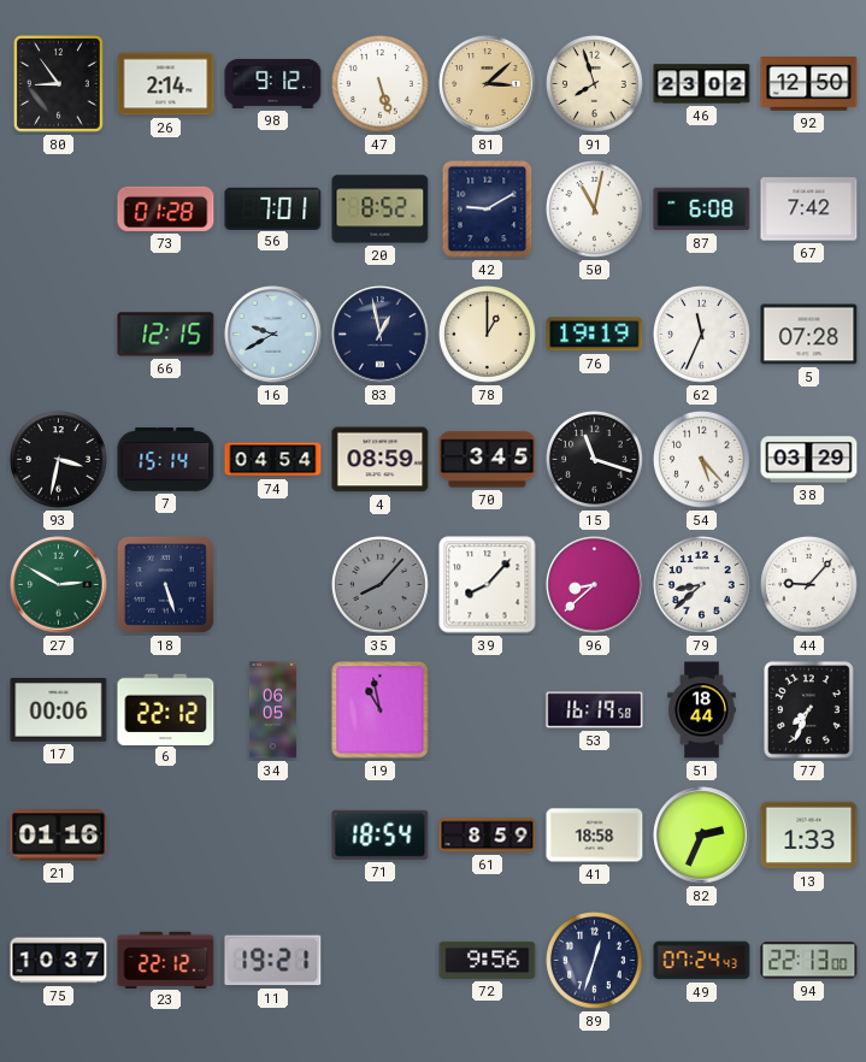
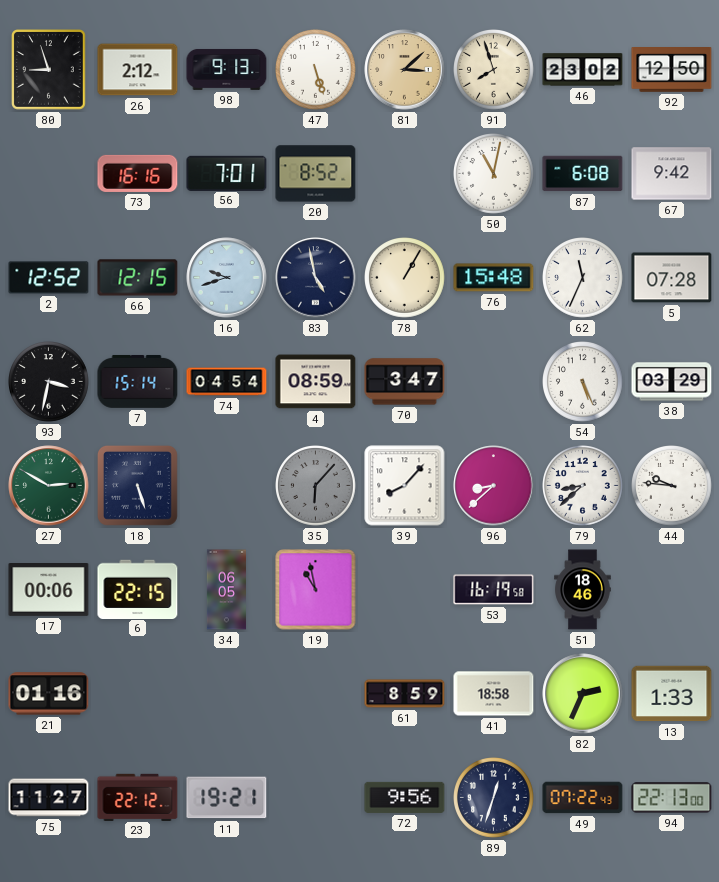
80: 8:54 -> 8:57
26: 2:14 -> 2:12
98: 9:12 -> 9:13
73: 01:28 -> 16:16
42: 9:10 -> none
67: 7:42 -> 9:42
2: none -> 12:52
16: 9:40 -> 9:42
83: 12:58 -> 4:58
78: 1:00 -> 1:05
76: 19:19 -> 15:48
70: 3:45 -> 3:47
15: 11:18 -> none
54: 5:23 -> 5:26
35: 8:07 -> 6:07
44: 9:07 -> 9:46
6: 22:12 -> 22:15
51: 18:44 -> 18:46
77: 7:34 -> none
71: 18:54 -> none
75: 10:37 -> 11:27
49: 07:24 -> 07:22
